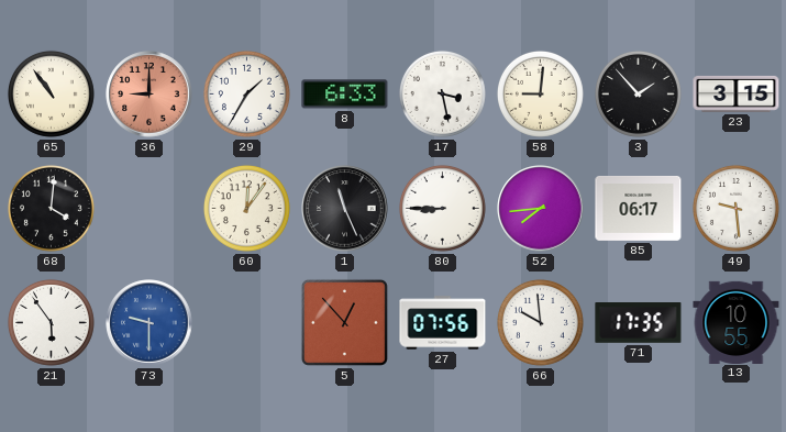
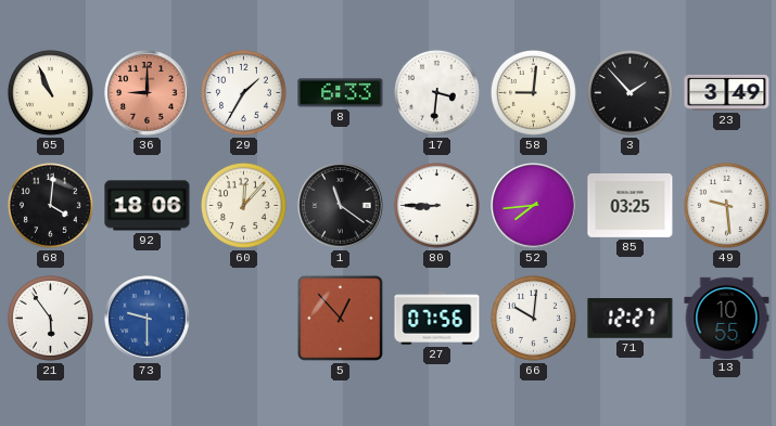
65: 10:54 -> 10:56
17: 3:28 -> 3:31
23: 3:15 -> 3:49
92: none -> 18:06
60: 12:06 -> 12:07
1: 11:26 -> 11:21
85: 06:17 -> 03:25
66: 9:59 -> 10:01
71: 17:35 -> 12:27
